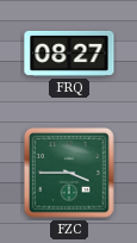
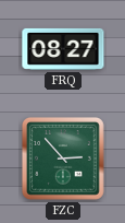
FZC: 3:45 -> 2:53
